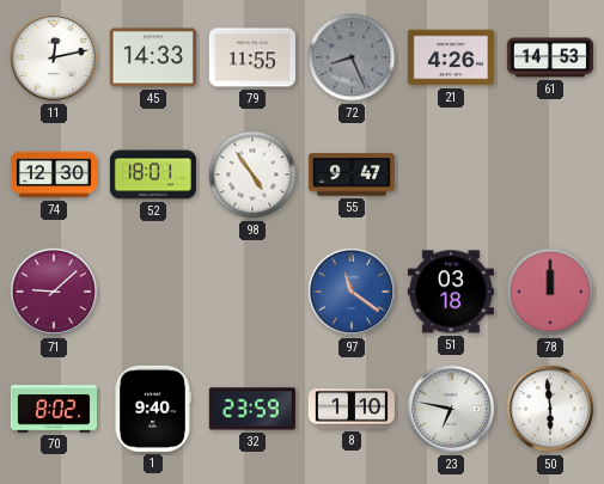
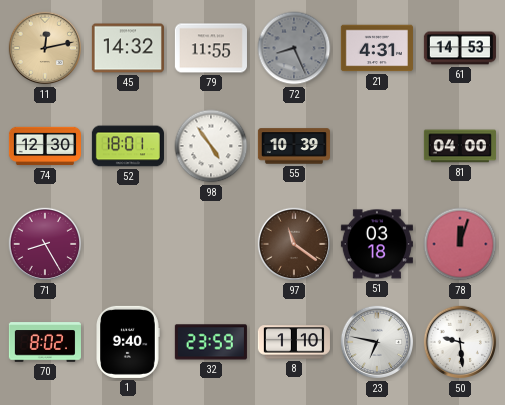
11 dial: white -> champagne
45: 14:33 -> 14:32
21: 4:26 -> 4:31
55: 9:47 -> 10:39
81: none -> 04:00
71: 9:08 -> 8:25
97 dial: blue -> brown
78: 12:00 -> 12:03
50: 5:59 -> 9:29
